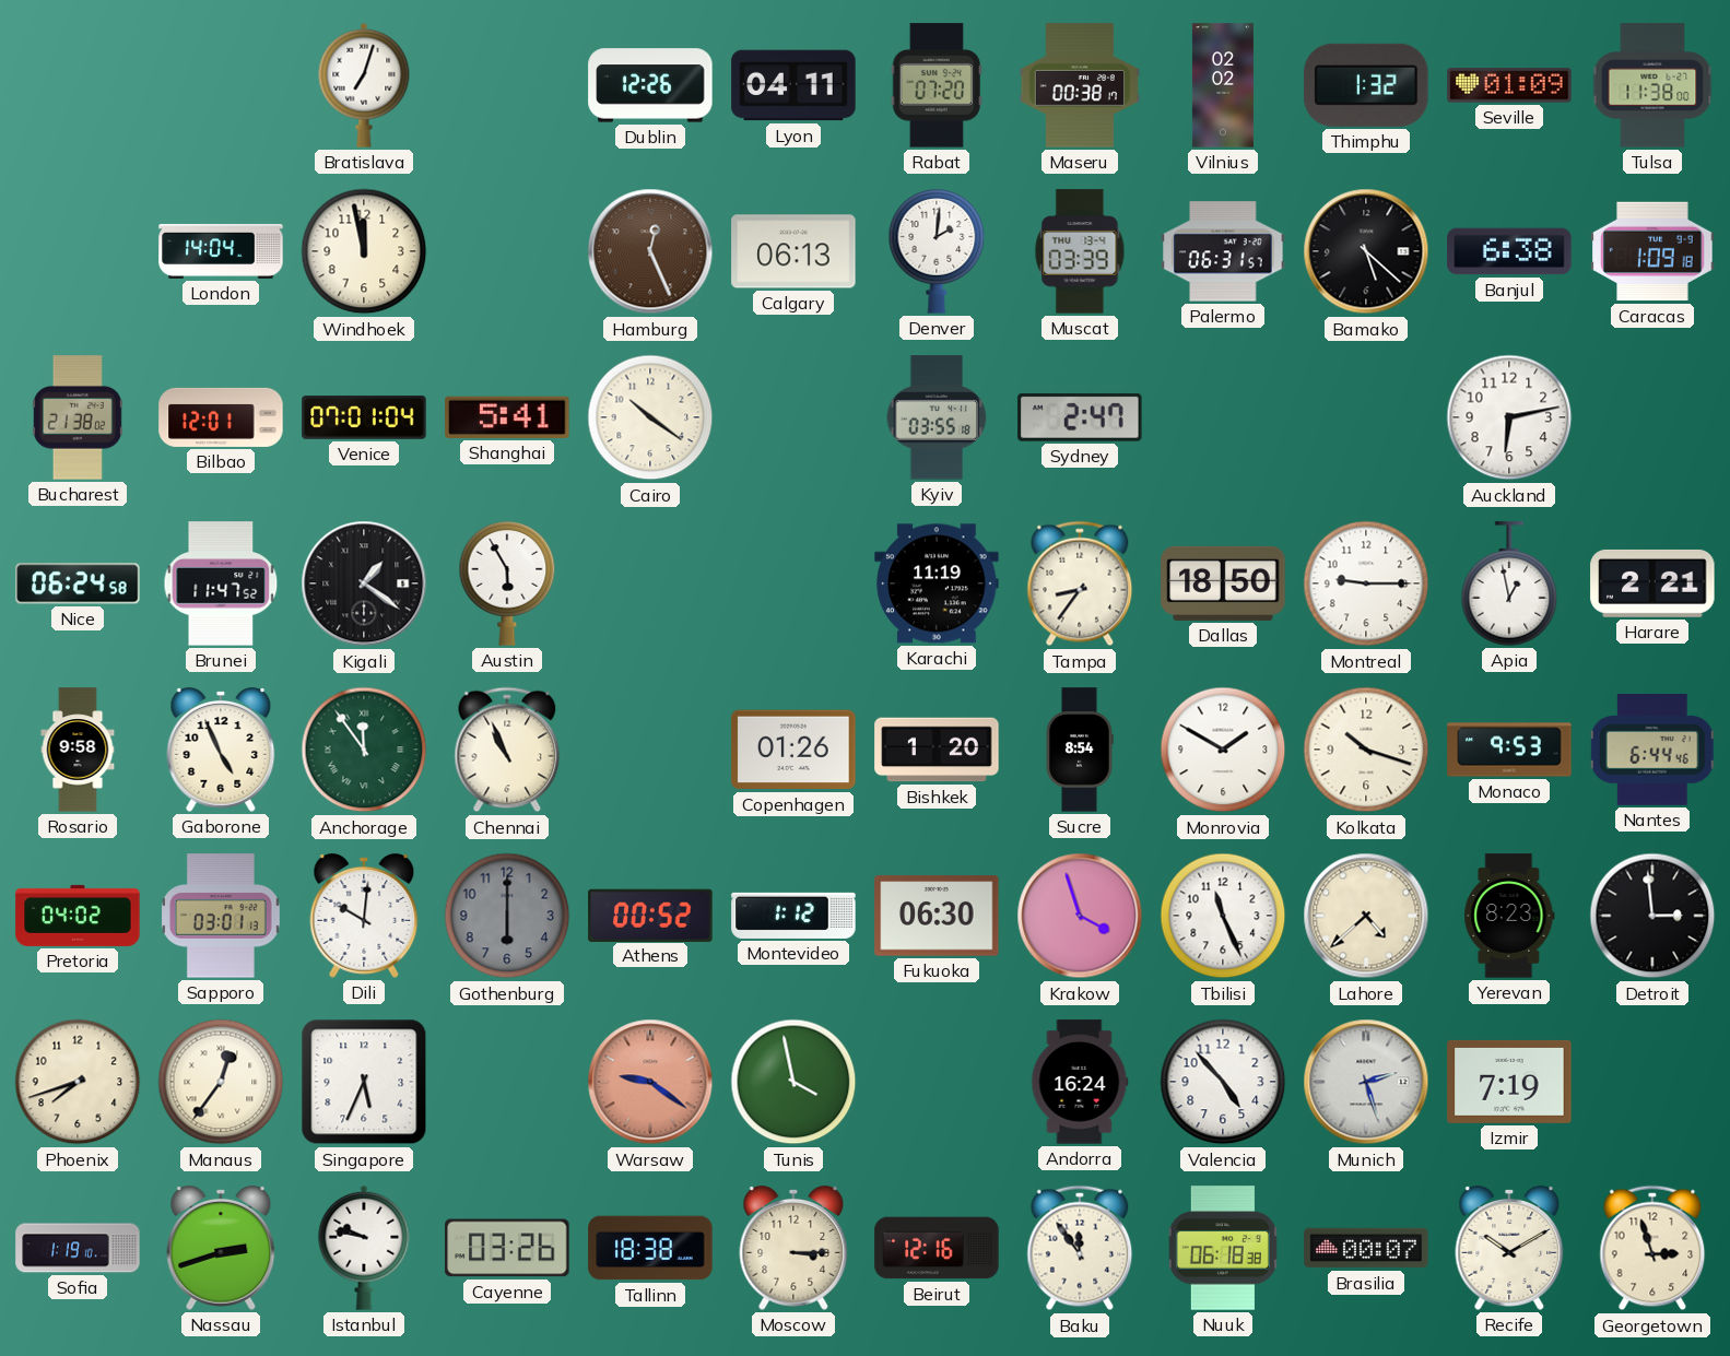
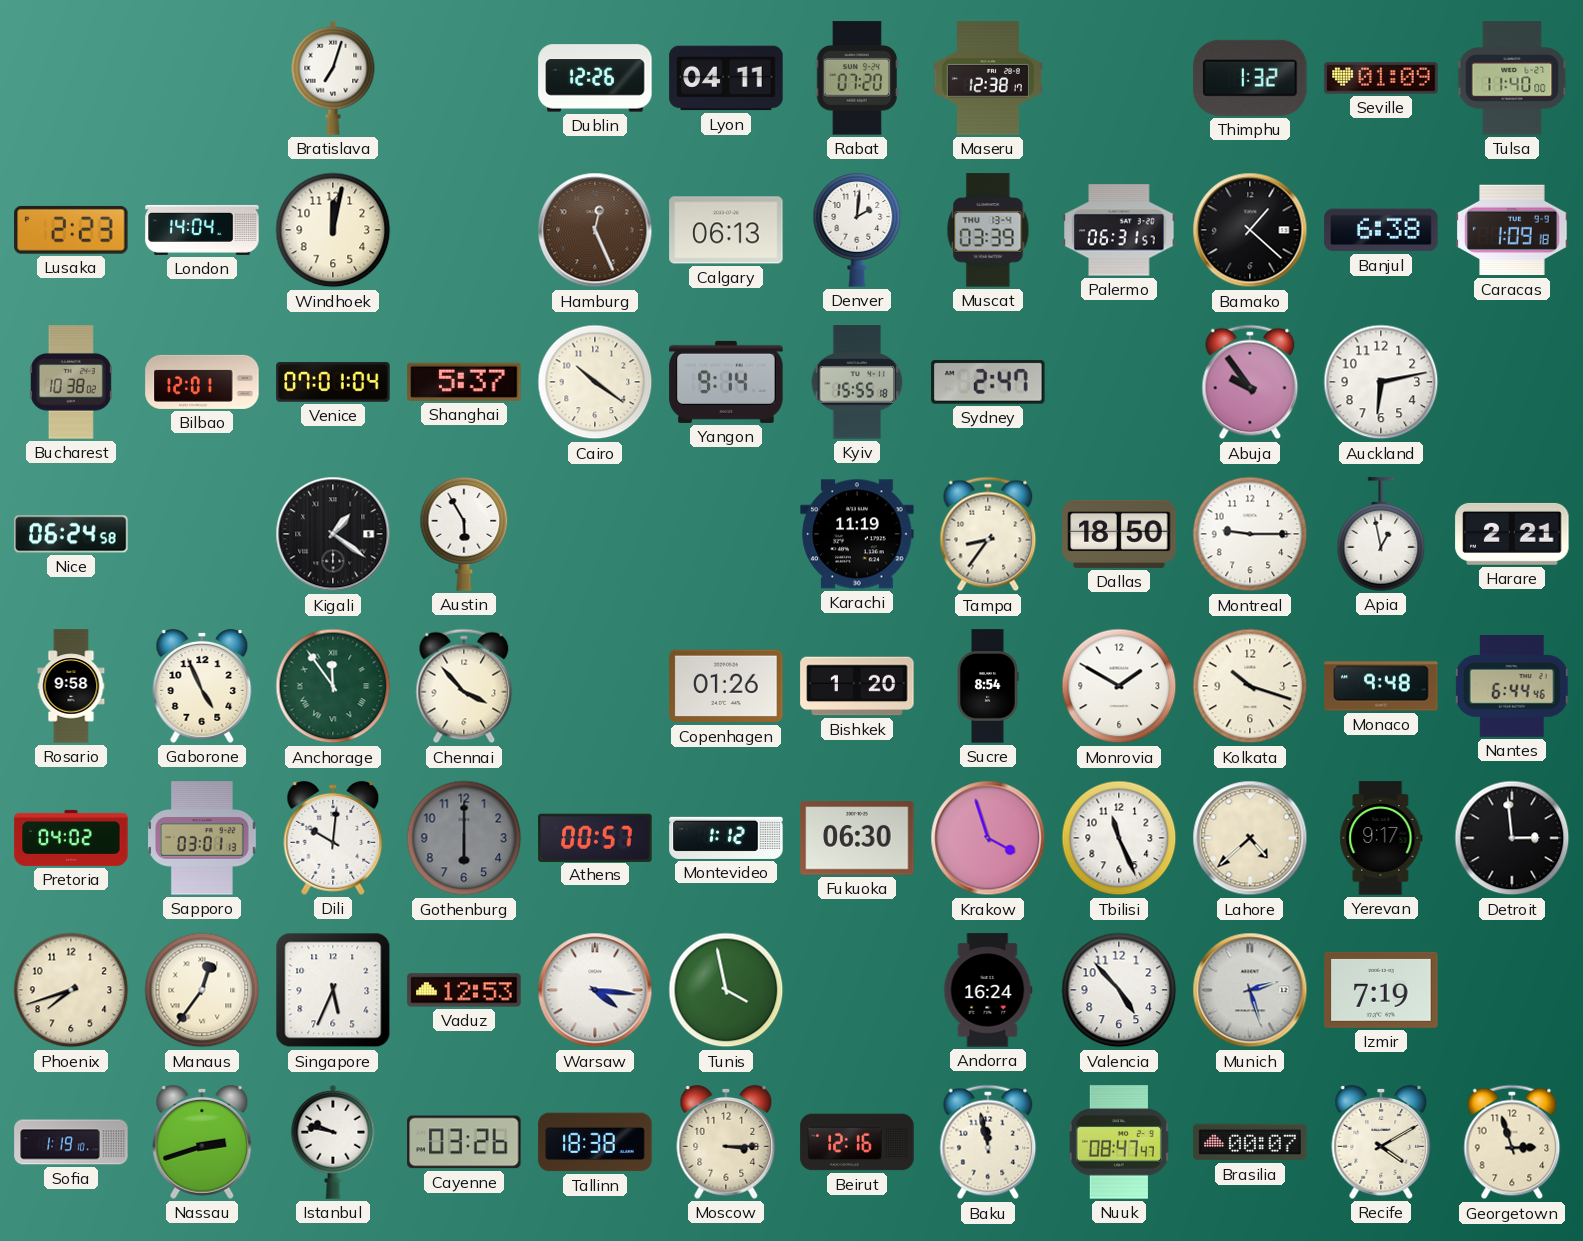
Maseru: 00:38 -> 12:38
Vilnius: 02:02 -> none
Tulsa: 11:38 -> 11:40
Lusaka: none -> 2:23
Windhoek: 11:58 -> 12:02
Bamako: 5:22 -> 1:22
Bucharest: 21:38 -> 10:38
Shanghai: 5:41 -> 5:37
Yangon: none -> 9:14
Kyiv: 03:55 -> 15:55
Abuja: none -> 9:54
Brunei: 11:47 -> none
Chennai: 10:56 -> 3:53
Monaco: 9:53 -> 9:48
Athens: 00:52 -> 00:57
Yerevan: 8:23 -> 9:17
Vaduz: none -> 12:53
Warsaw: 9:21 -> 4:16
Warsaw dial: salmon -> white
Baku: 11:54 -> 11:58
Nuuk: 06:18 -> 08:47
Recife: 10:10 -> 4:10
